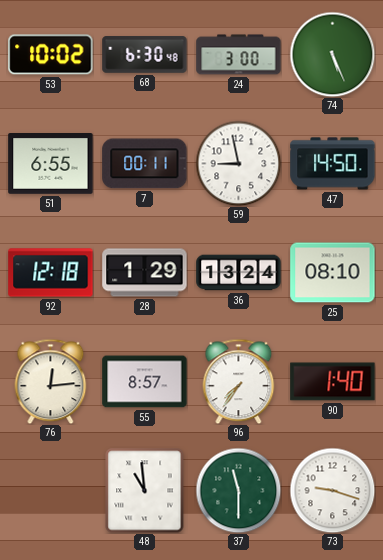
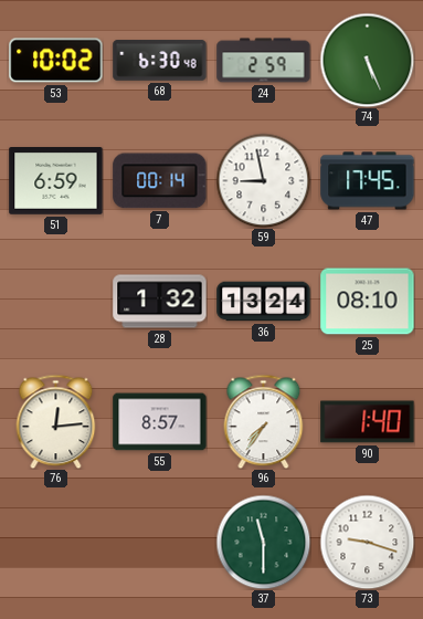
24: 3:00 -> 2:59
51: 6:55 -> 6:59
7: 00:11 -> 00:14
47: 14:50 -> 17:45
92: 12:18 -> none
28: 1:29 -> 1:32
48: 10:59 -> none
